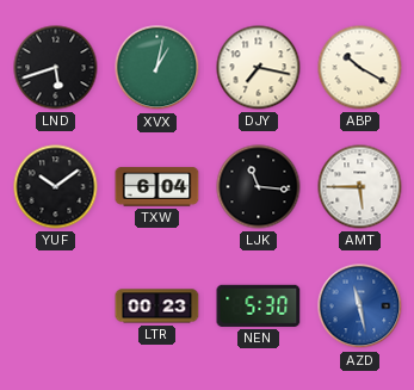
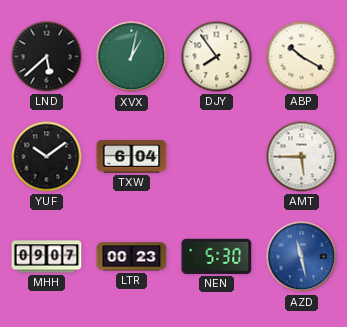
LND: 5:42 -> 5:38
DJY: 7:17 -> 7:54
LJK: 11:16 -> none
MHH: none -> 09:07
